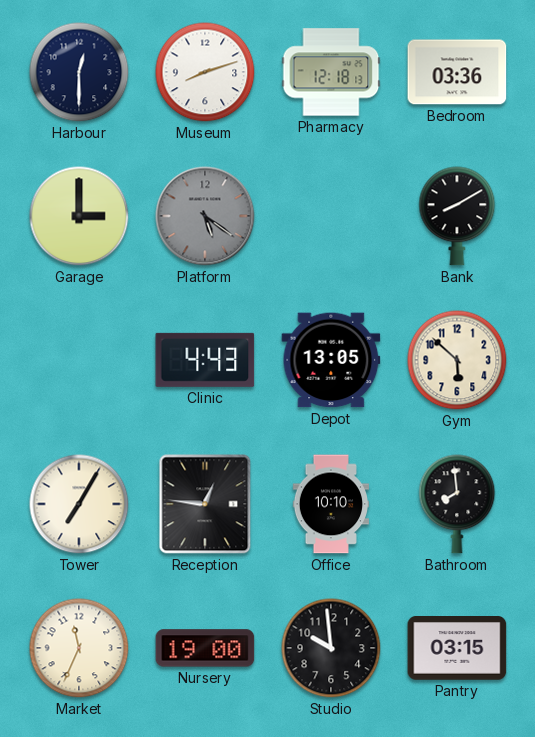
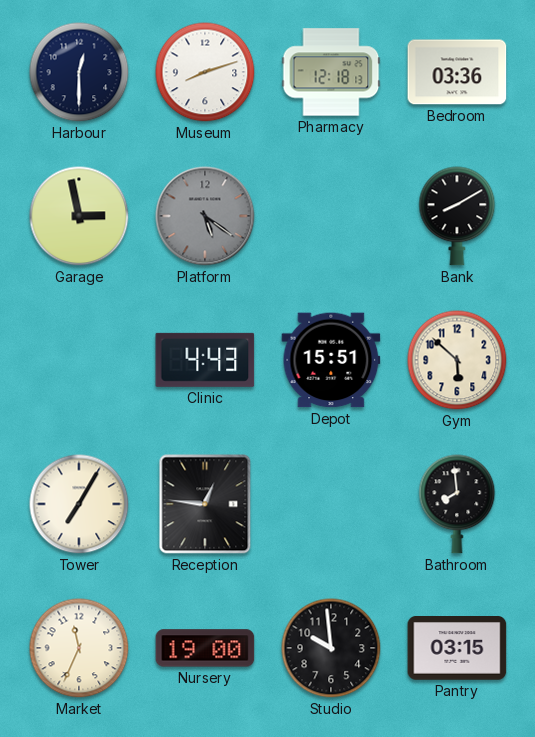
Garage: 3:00 -> 2:58
Depot: 13:05 -> 15:51
Office: 10:10 -> none
